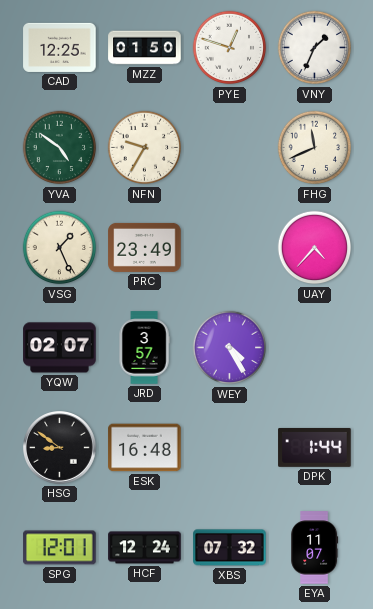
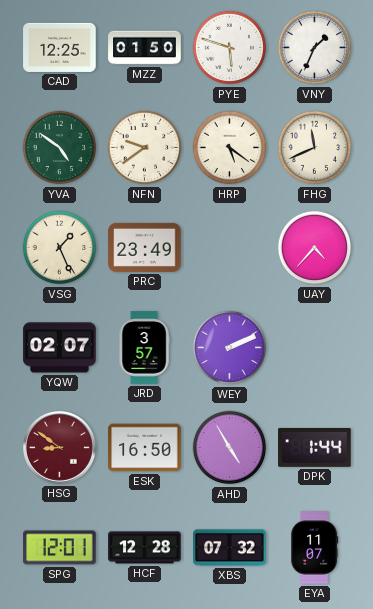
PYE: 12:48 -> 5:48
NFN: 9:35 -> 9:39
HRP: none -> 5:21
WEY: 4:25 -> 2:11
HSG dial: black -> burgundy
ESK: 16:48 -> 16:50
AHD: none -> 4:55
HCF: 12:24 -> 12:28
